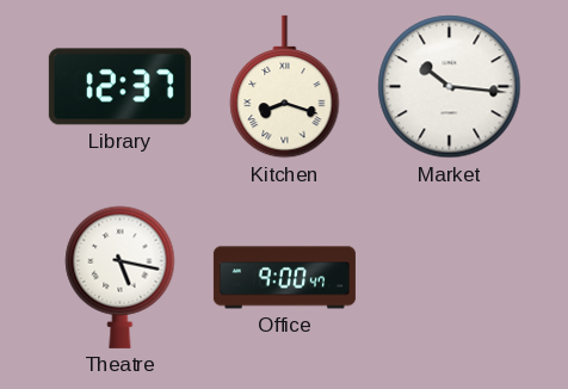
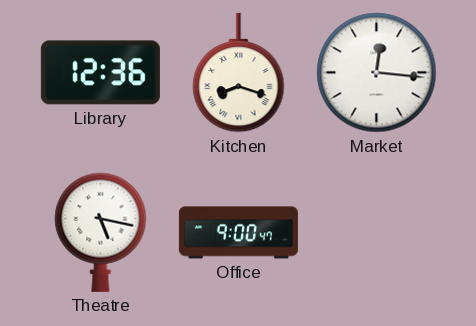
Library: 12:37 -> 12:36
Market: 10:16 -> 12:16
